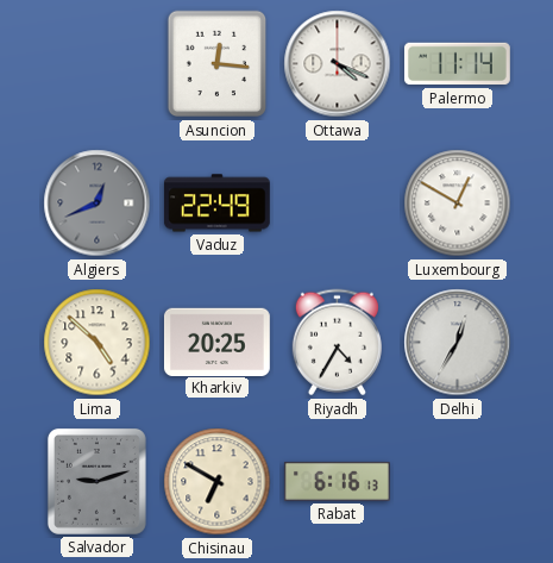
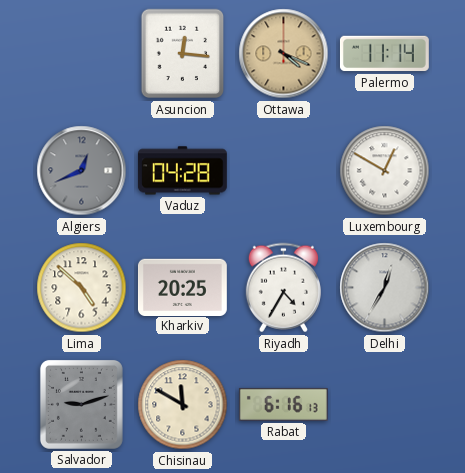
Ottawa dial: white -> champagne
Vaduz: 22:49 -> 04:28
Chisinau: 6:50 -> 11:50
